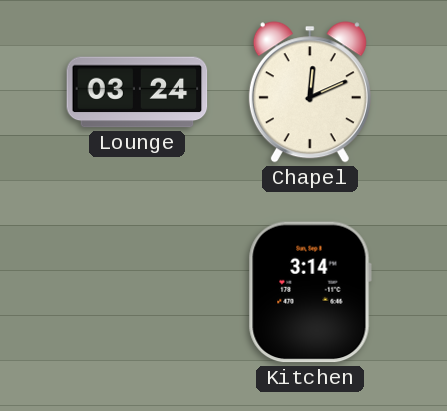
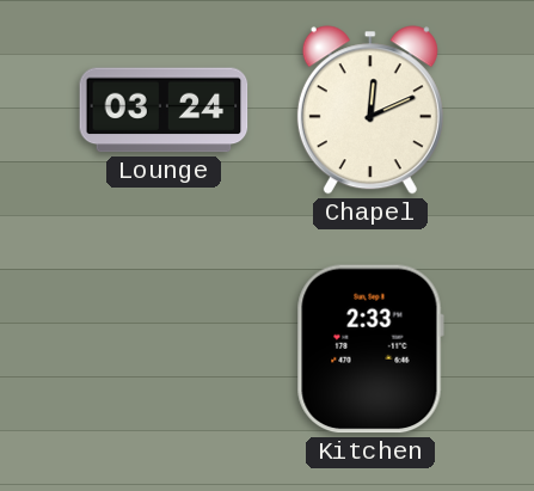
Kitchen: 3:14 -> 2:33
